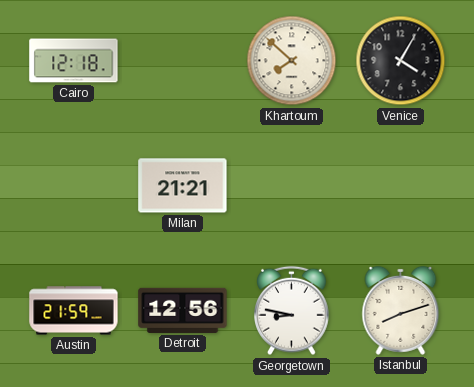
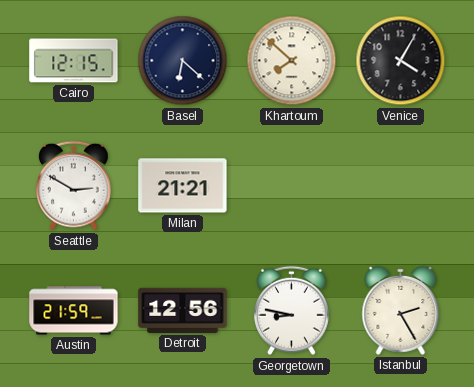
Cairo: 12:18 -> 12:15
Basel: none -> 6:22
Seattle: none -> 2:50
Istanbul: 8:12 -> 2:25
